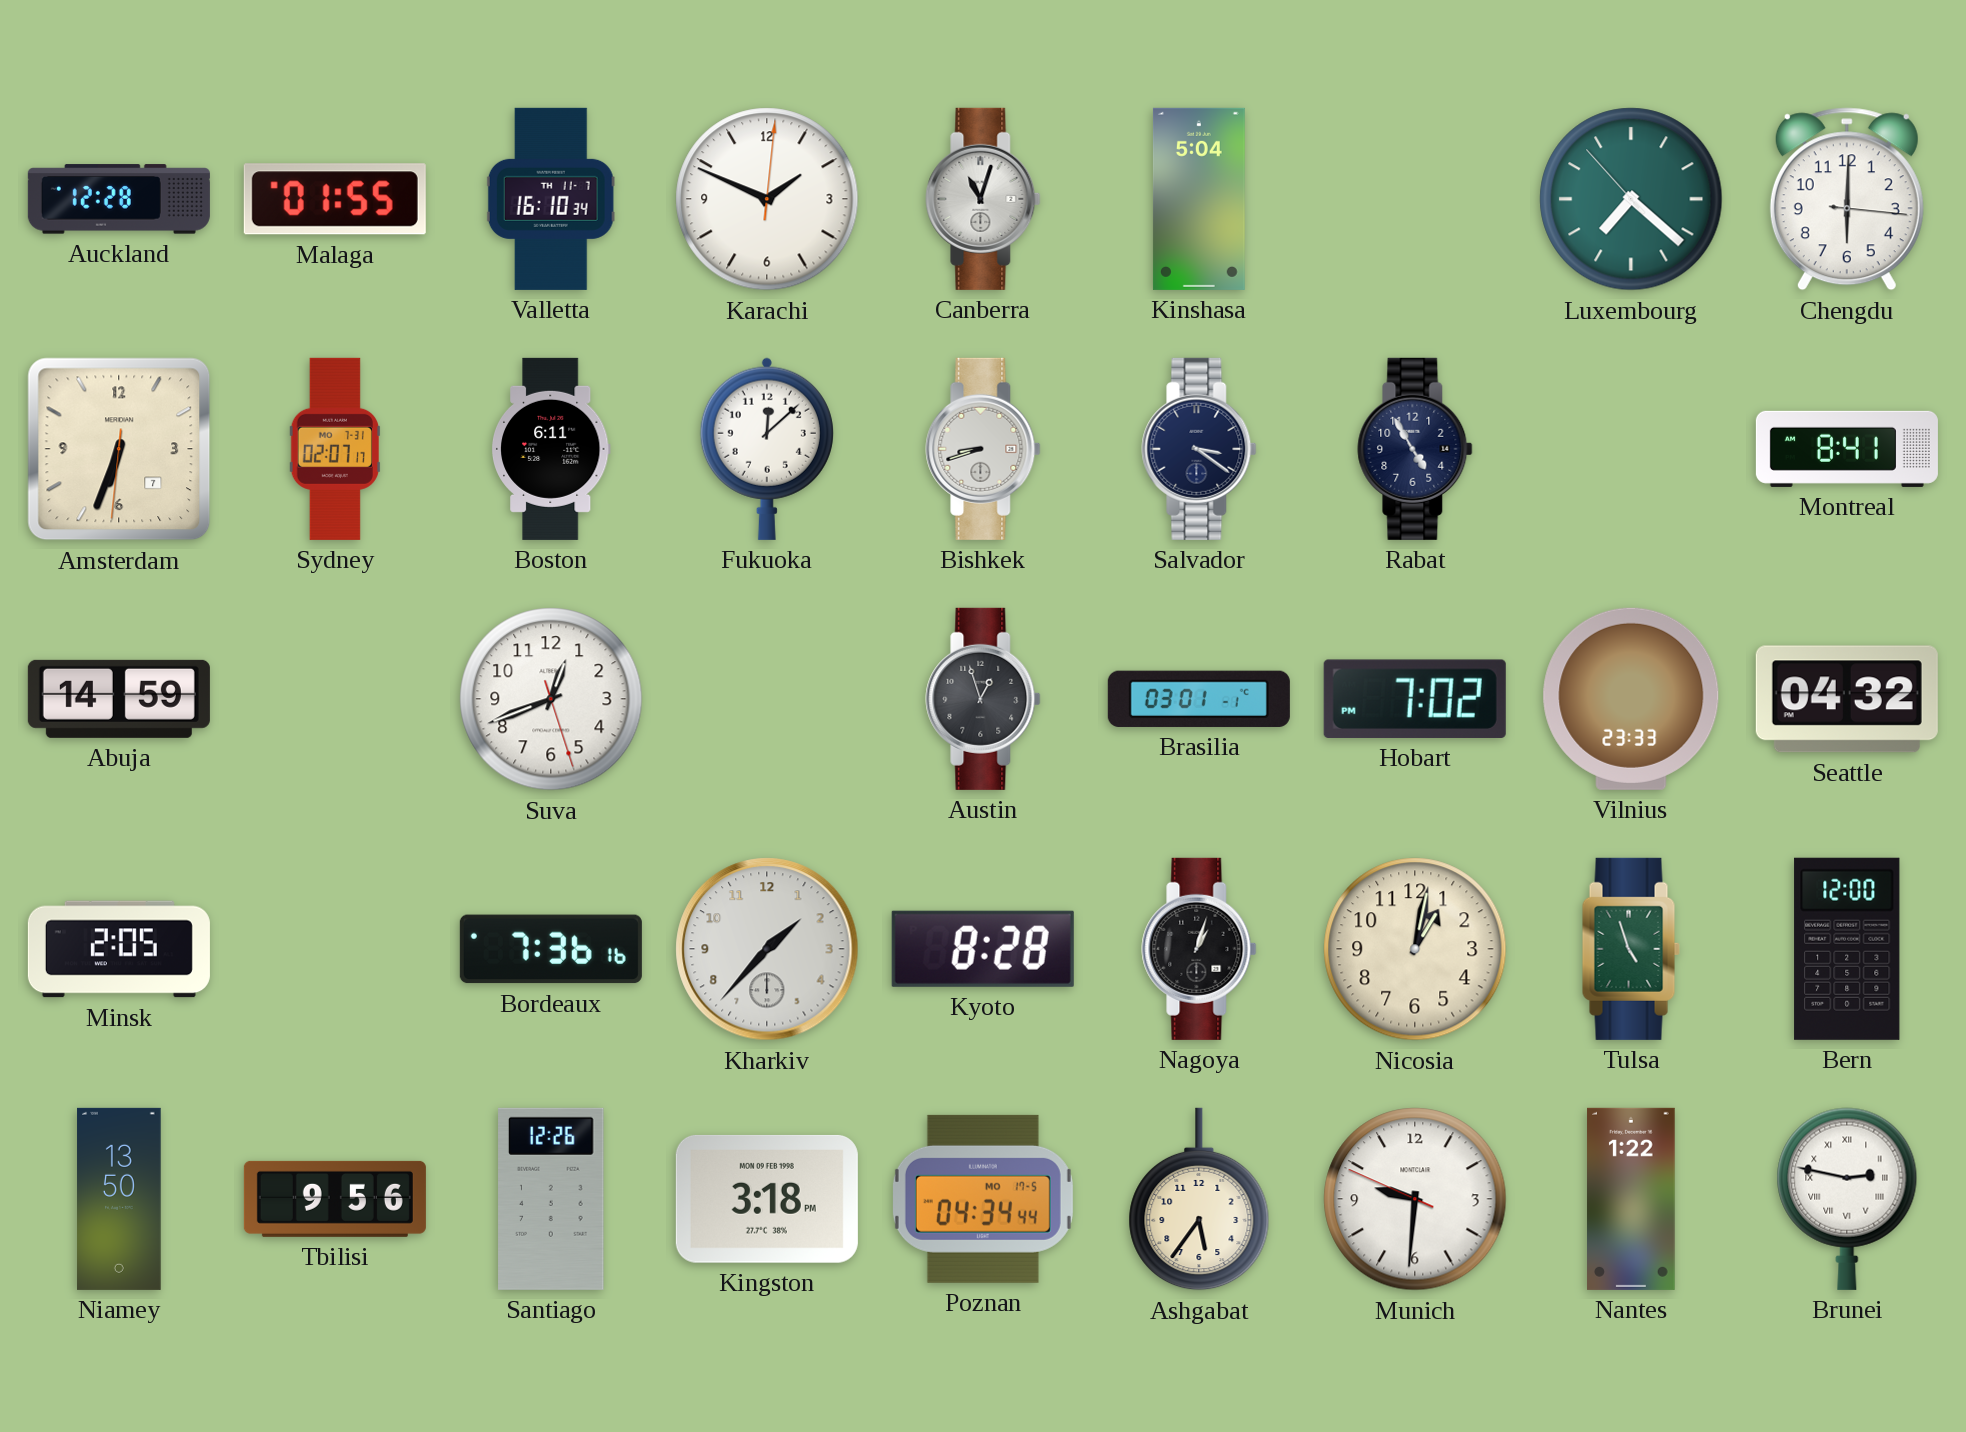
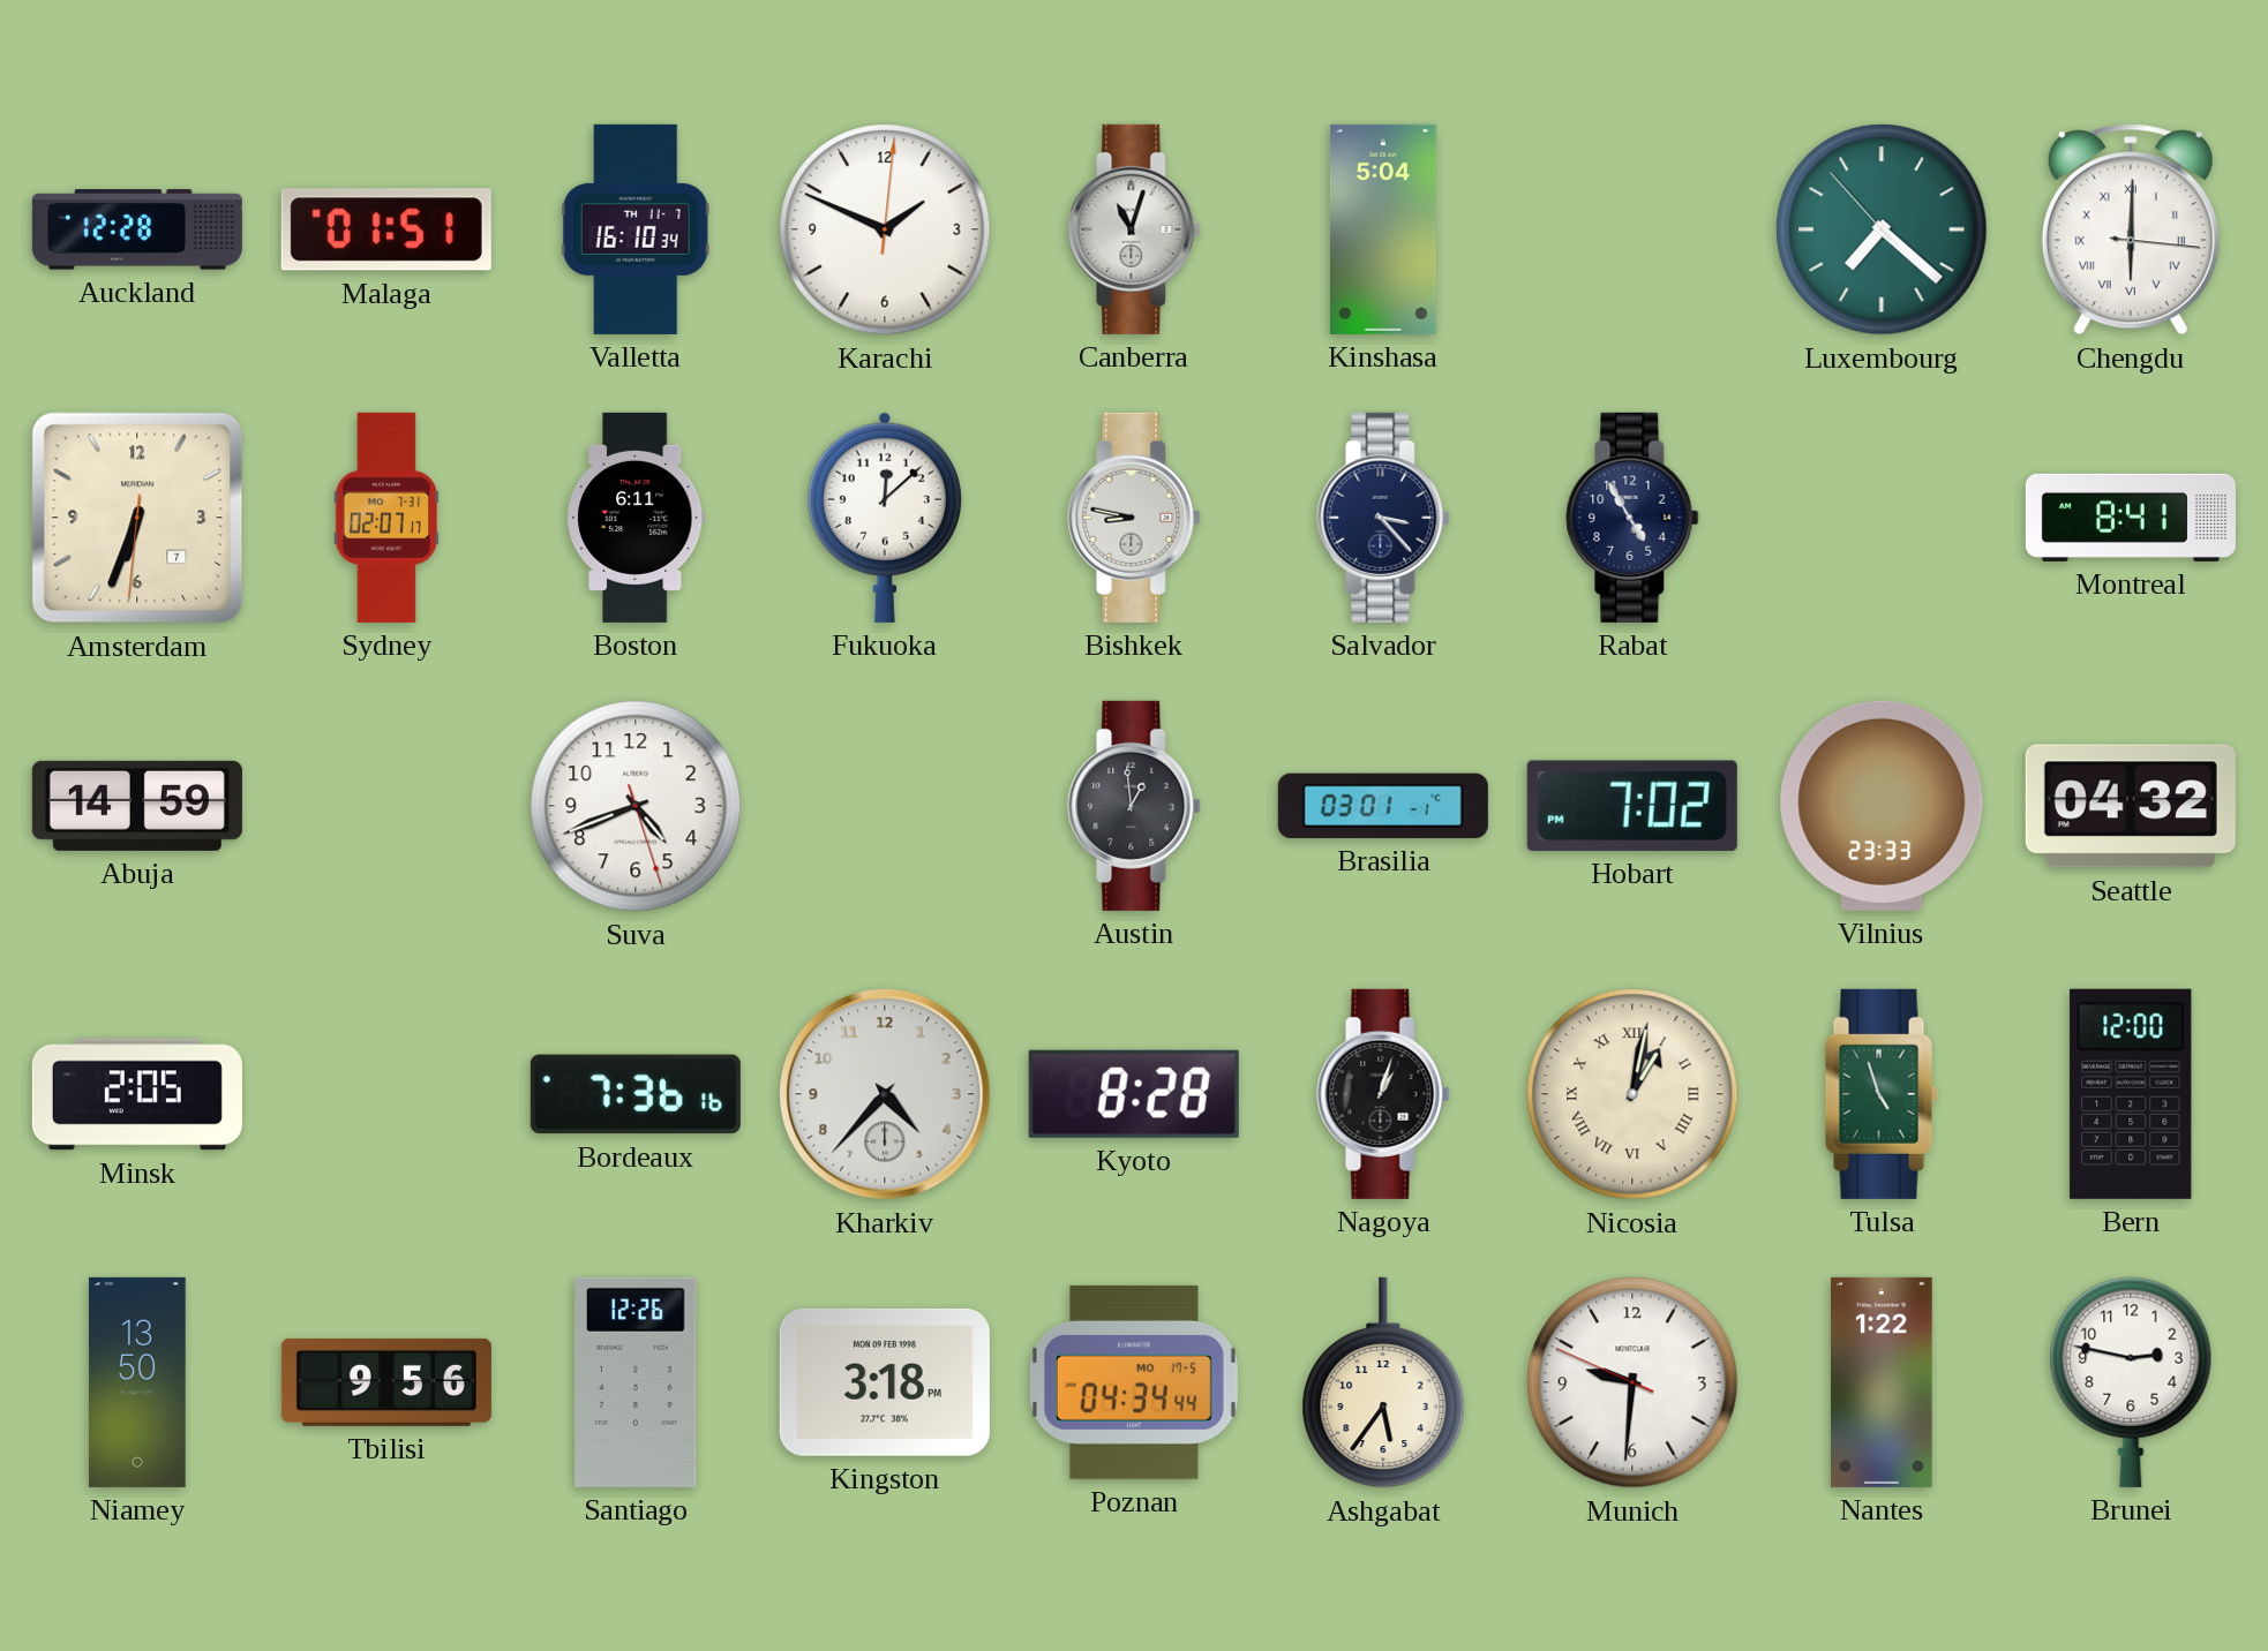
Malaga: 01:55 -> 01:51
Chengdu numerals: Arabic -> Roman
Bishkek: 8:42 -> 8:47
Salvador: 3:21 -> 3:23
Suva: 12:41 -> 4:41
Austin: 12:57 -> 12:59
Kharkiv: 1:37 -> 4:37
Nicosia numerals: Arabic -> Roman
Brunei numerals: Roman -> Arabic
